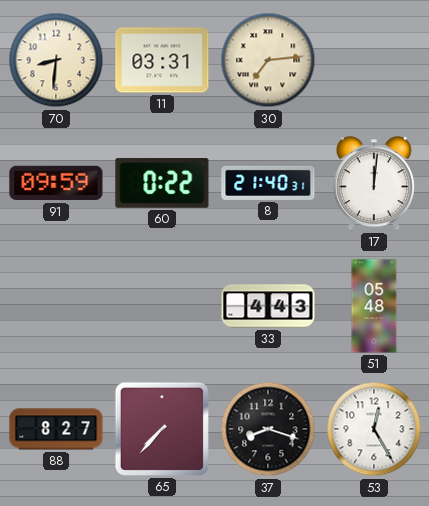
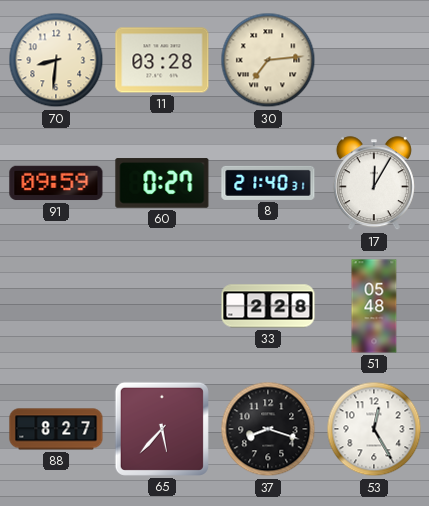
11: 03:31 -> 03:28
60: 0:22 -> 0:27
17: 12:01 -> 12:05
33: 4:43 -> 2:28
65: 7:37 -> 5:37
